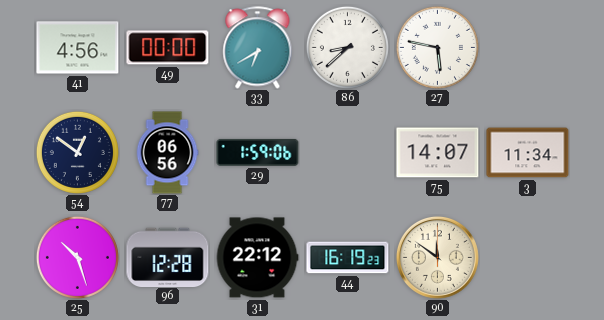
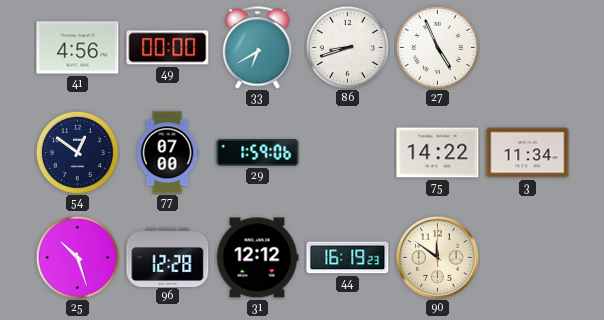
86: 8:38 -> 8:42
27: 5:47 -> 4:56
77: 06:56 -> 07:00
75: 14:07 -> 14:22
31: 22:12 -> 12:12
